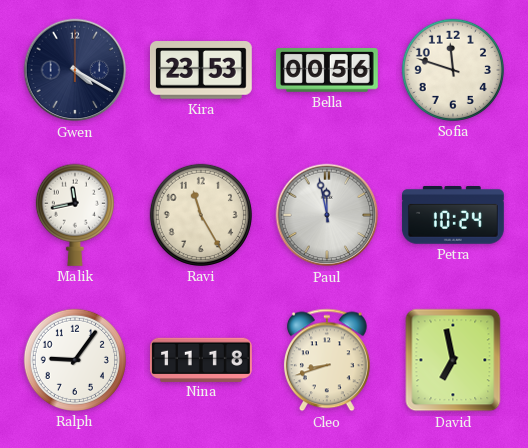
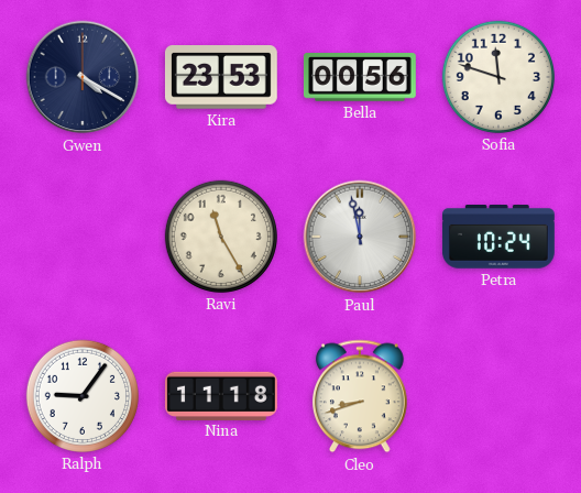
Malik: 11:43 -> none
David: 6:58 -> none
